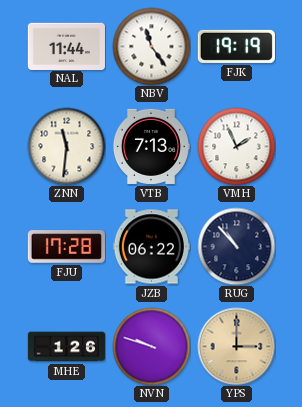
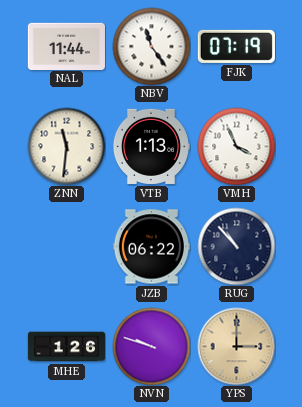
FJK: 19:19 -> 07:19
VTB: 7:13 -> 1:13
VMH: 1:56 -> 3:56
FJU: 17:28 -> none
